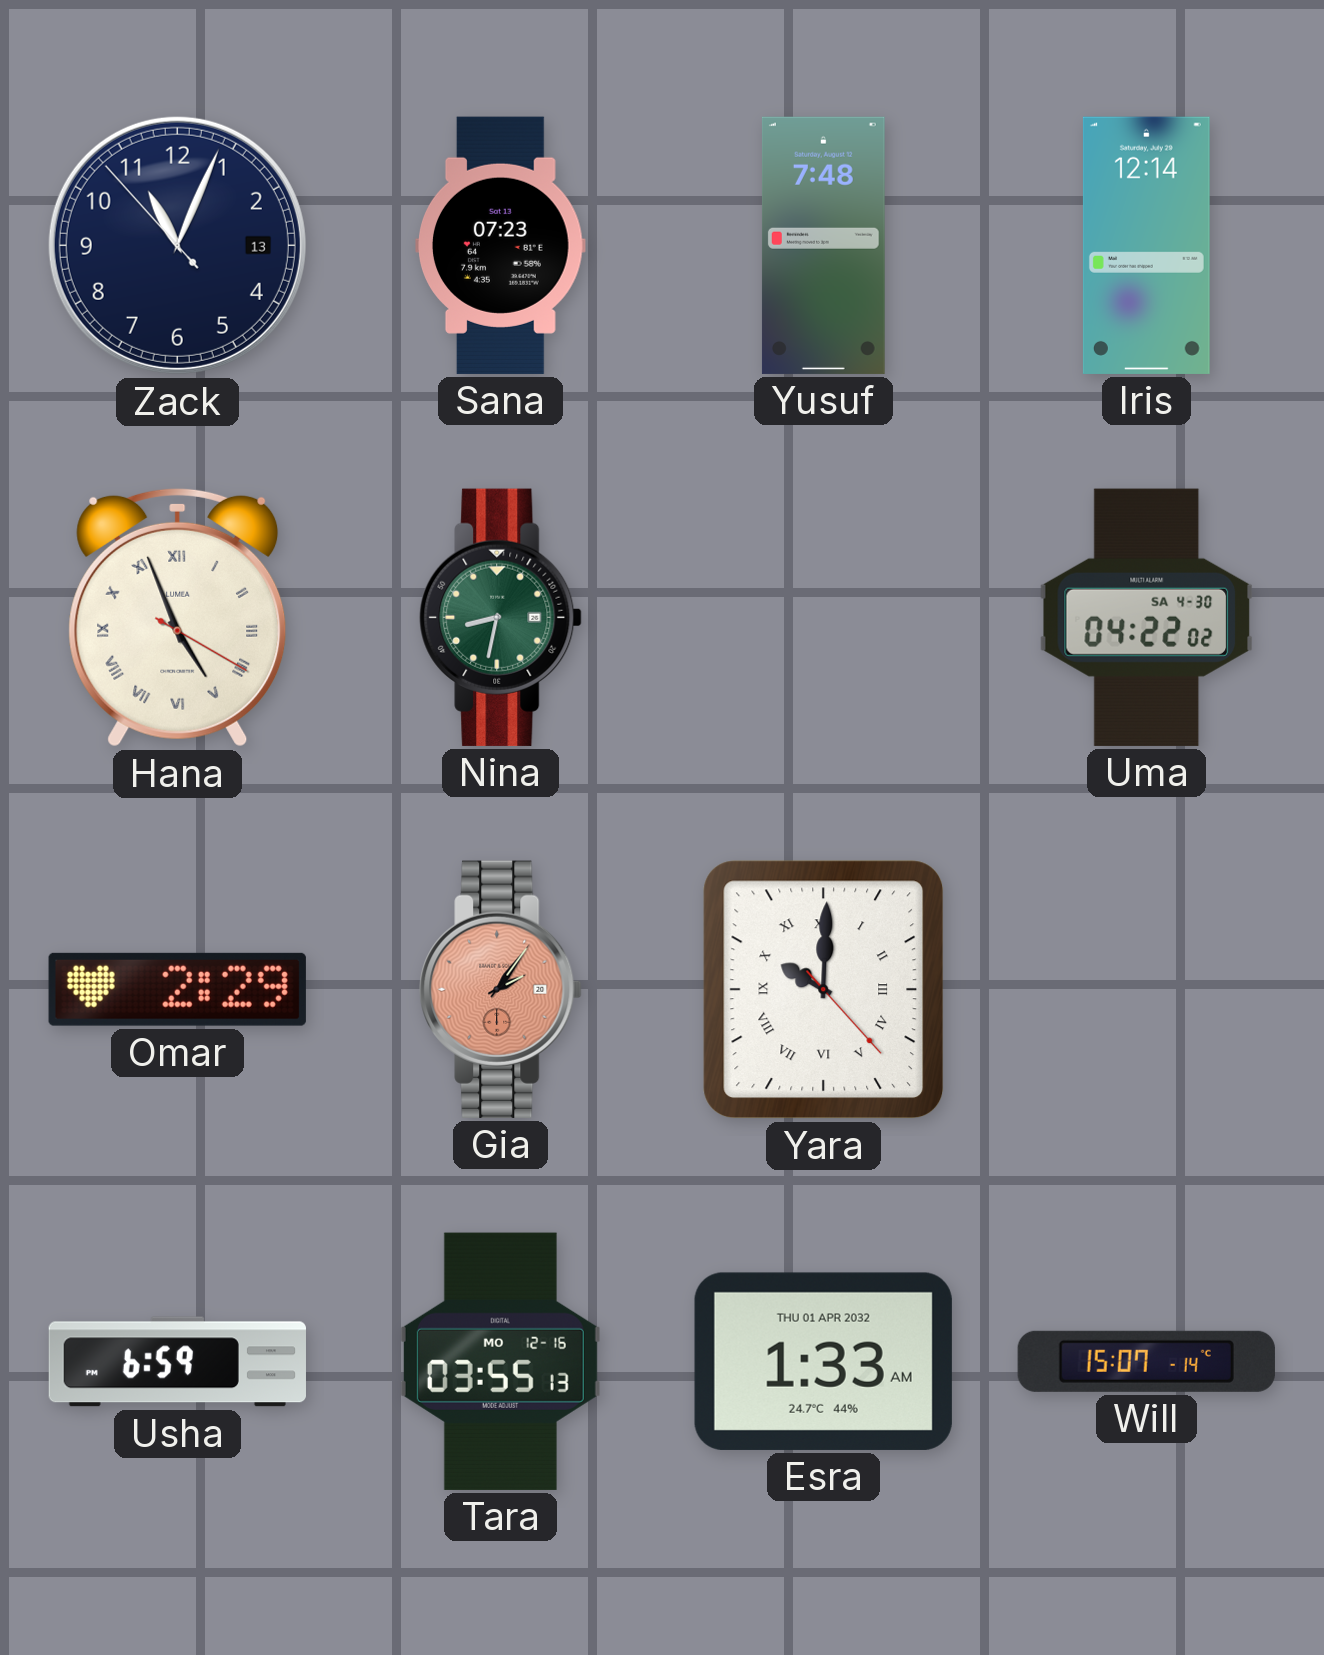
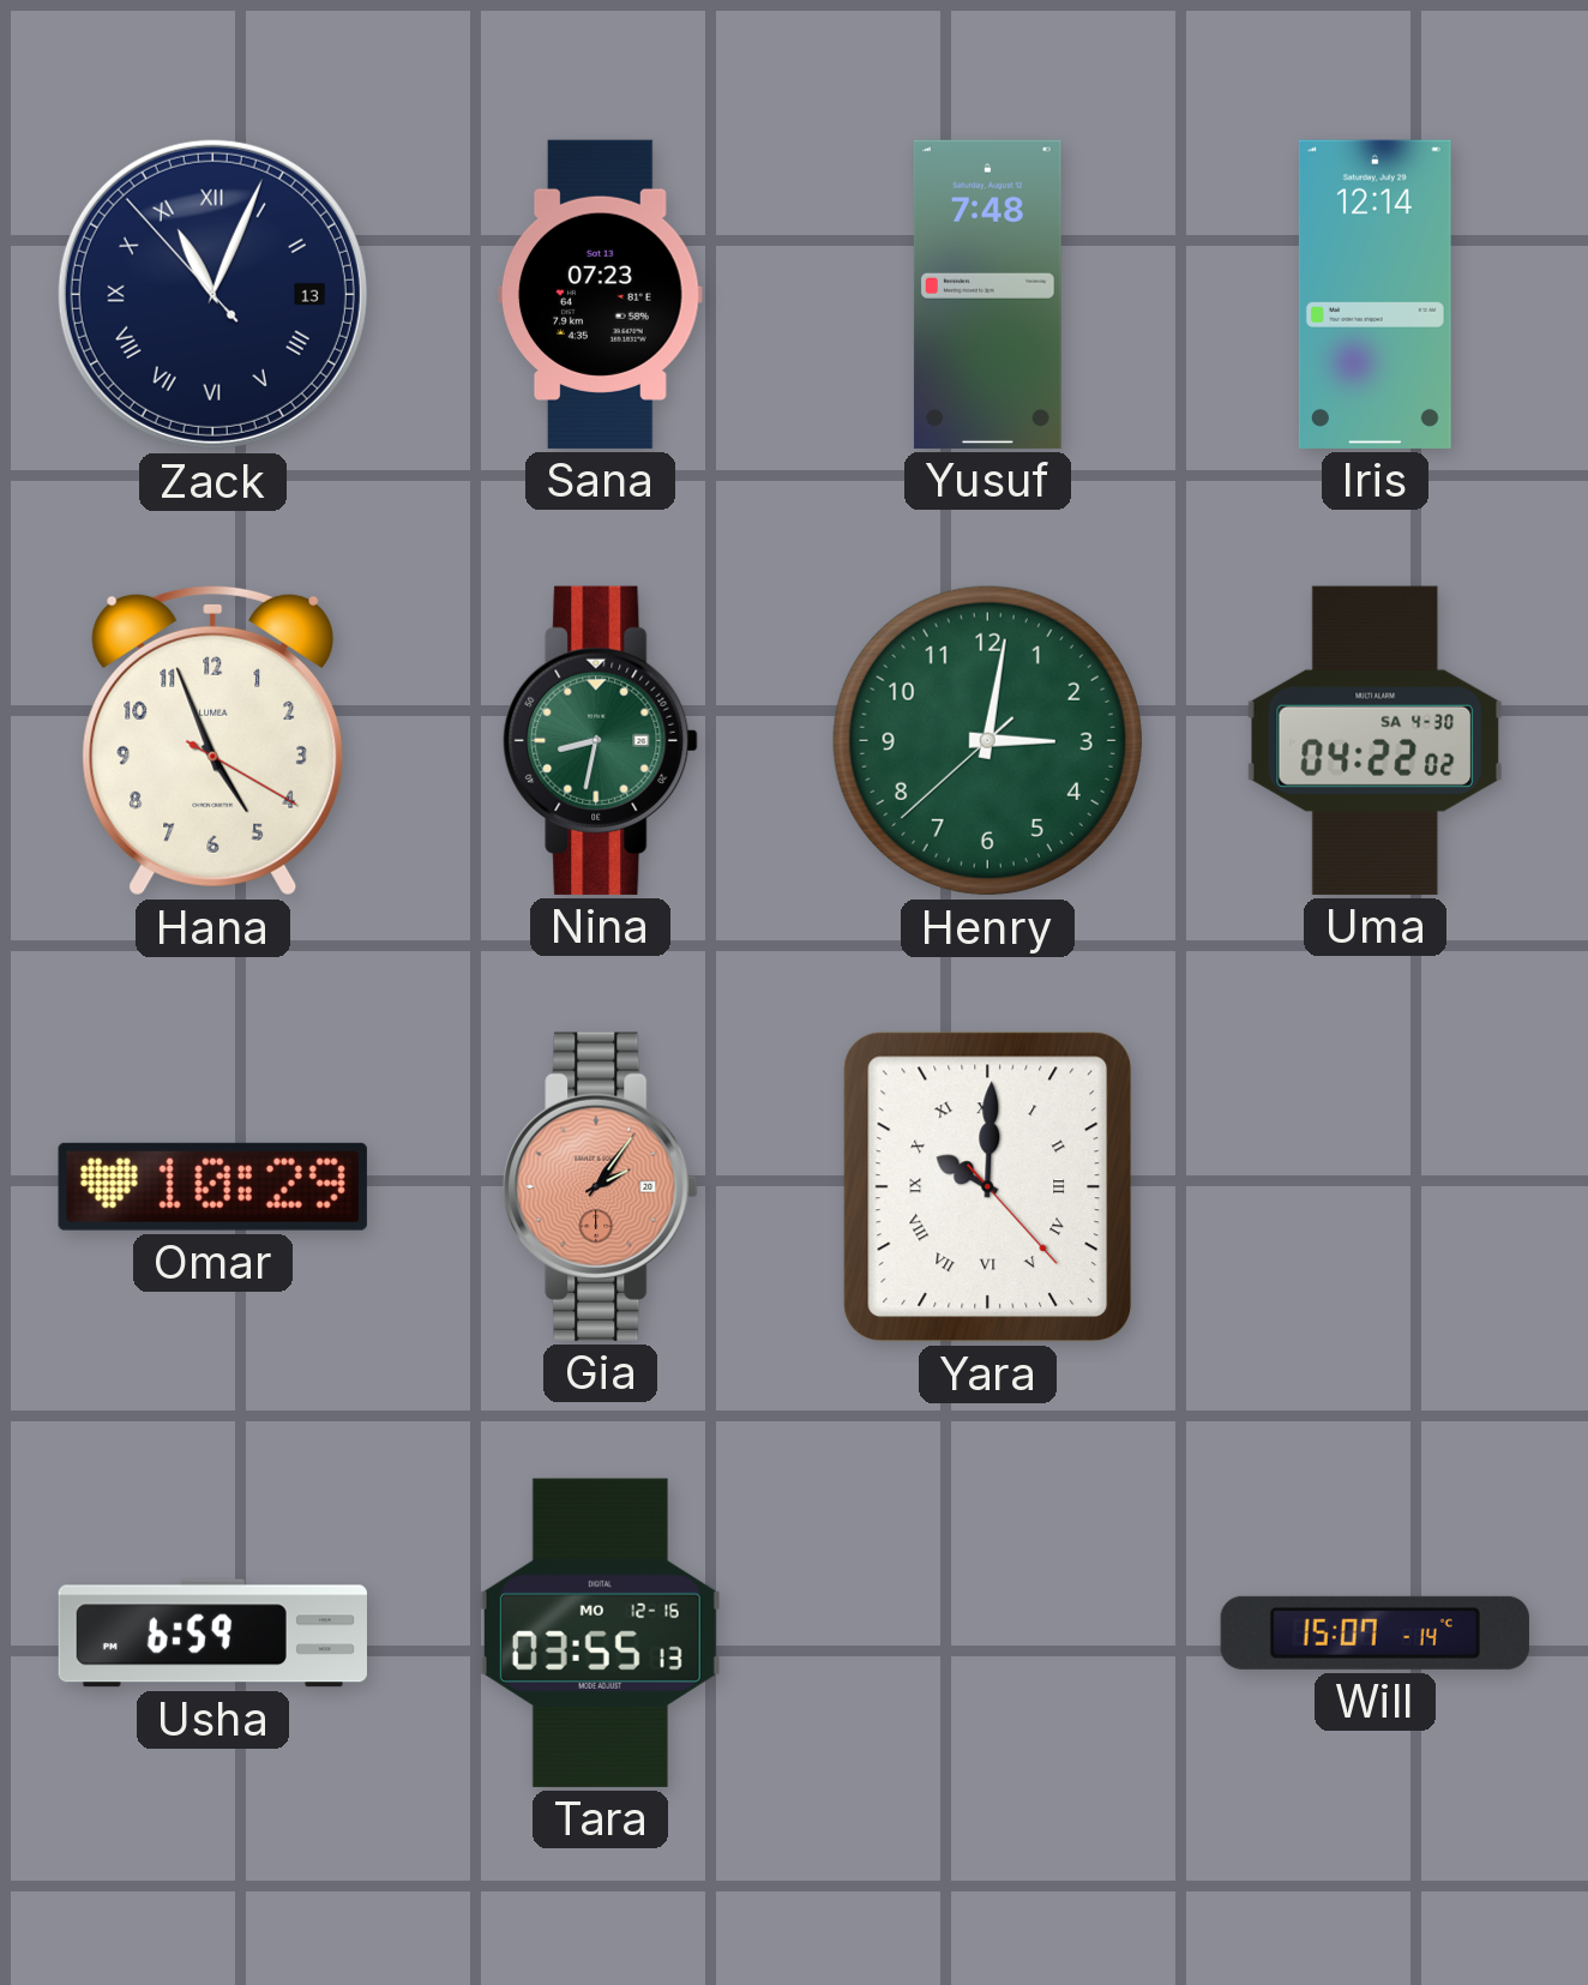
Zack numerals: Arabic -> Roman
Hana numerals: Roman -> Arabic
Henry: none -> 3:01
Omar: 2:29 -> 10:29
Esra: 1:33 -> none
